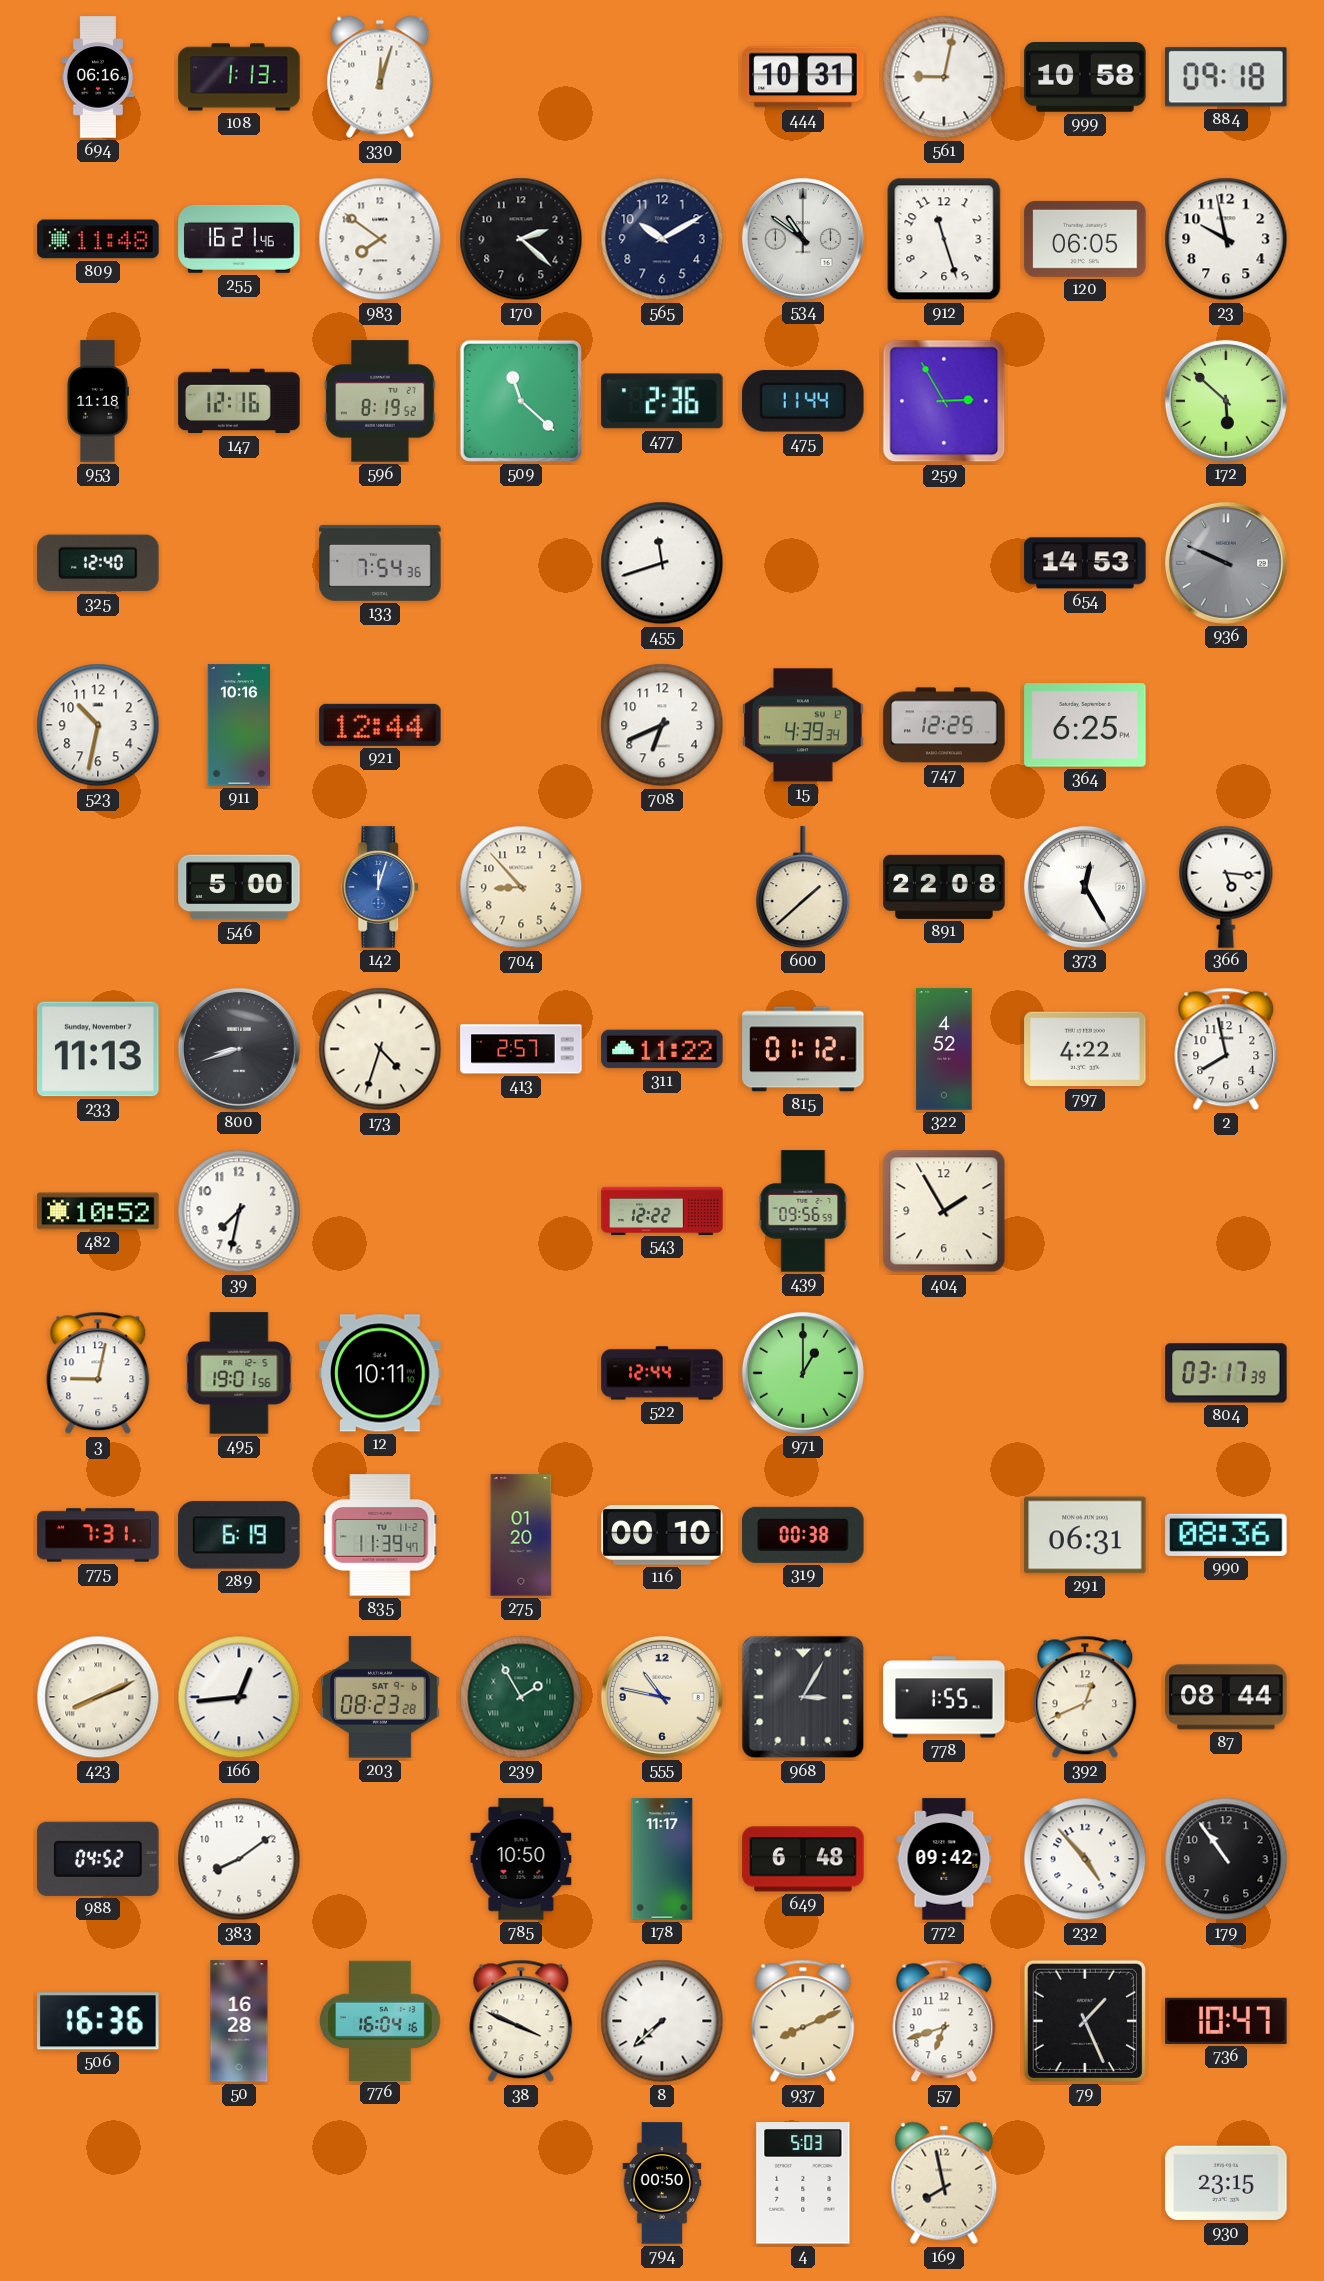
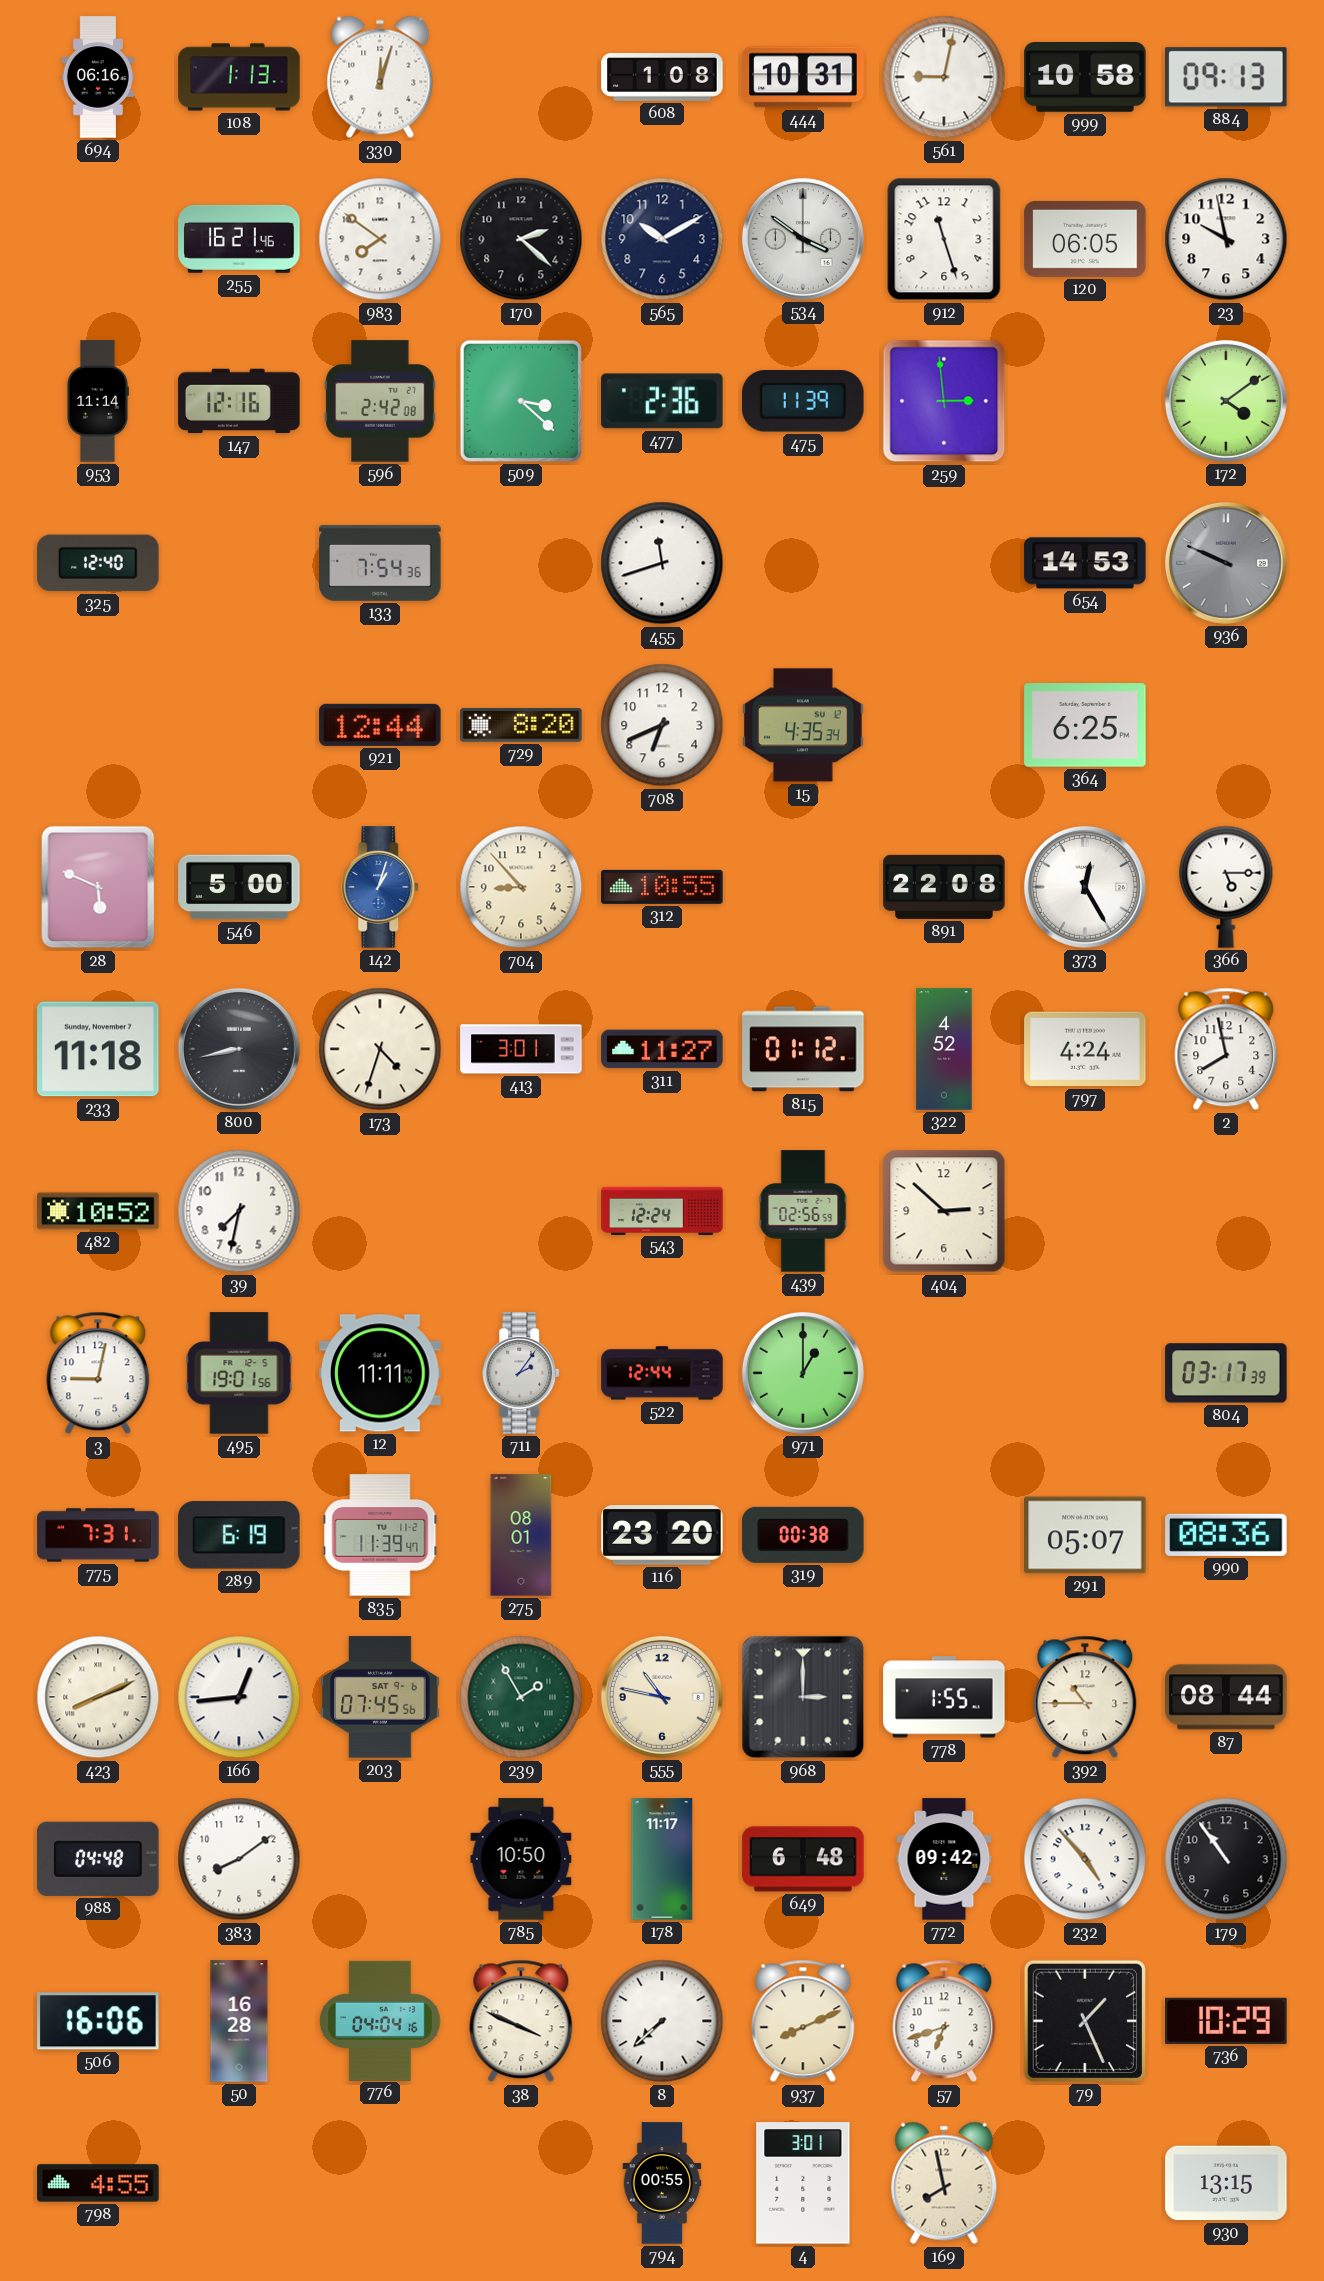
608: none -> 1:08
884: 09:18 -> 09:13
809: 11:48 -> none
534: 10:51 -> 3:51
953: 11:18 -> 11:14
596: 8:19 -> 2:42
509: 11:22 -> 3:22
475: 11:44 -> 11:39
259: 2:55 -> 2:59
172: 5:52 -> 4:09
523: 10:32 -> none
911: 10:16 -> none
729: none -> 8:20
15: 4:39 -> 4:35
747: 12:25 -> none
28: none -> 5:49
142: 12:03 -> 1:03
312: none -> 10:55
600: 1:38 -> none
366: 5:16 -> 5:15
233: 11:13 -> 11:18
800: 8:42 -> 8:43
413: 2:57 -> 3:01
311: 11:22 -> 11:27
797: 4:22 -> 4:24
543: 12:22 -> 12:24
439: 09:56 -> 02:56
404: 1:55 -> 2:52
12: 10:11 -> 11:11
711: none -> 2:06
275: 01:20 -> 08:01
116: 00:10 -> 23:20
291: 06:31 -> 05:07
203: 08:23 -> 07:45
968: 3:05 -> 3:00
392: 12:41 -> 10:45
988: 04:52 -> 04:48
506: 16:36 -> 16:06
776: 16:04 -> 04:04
736: 10:47 -> 10:29
798: none -> 4:55
794: 00:50 -> 00:55
4: 5:03 -> 3:01
930: 23:15 -> 13:15
